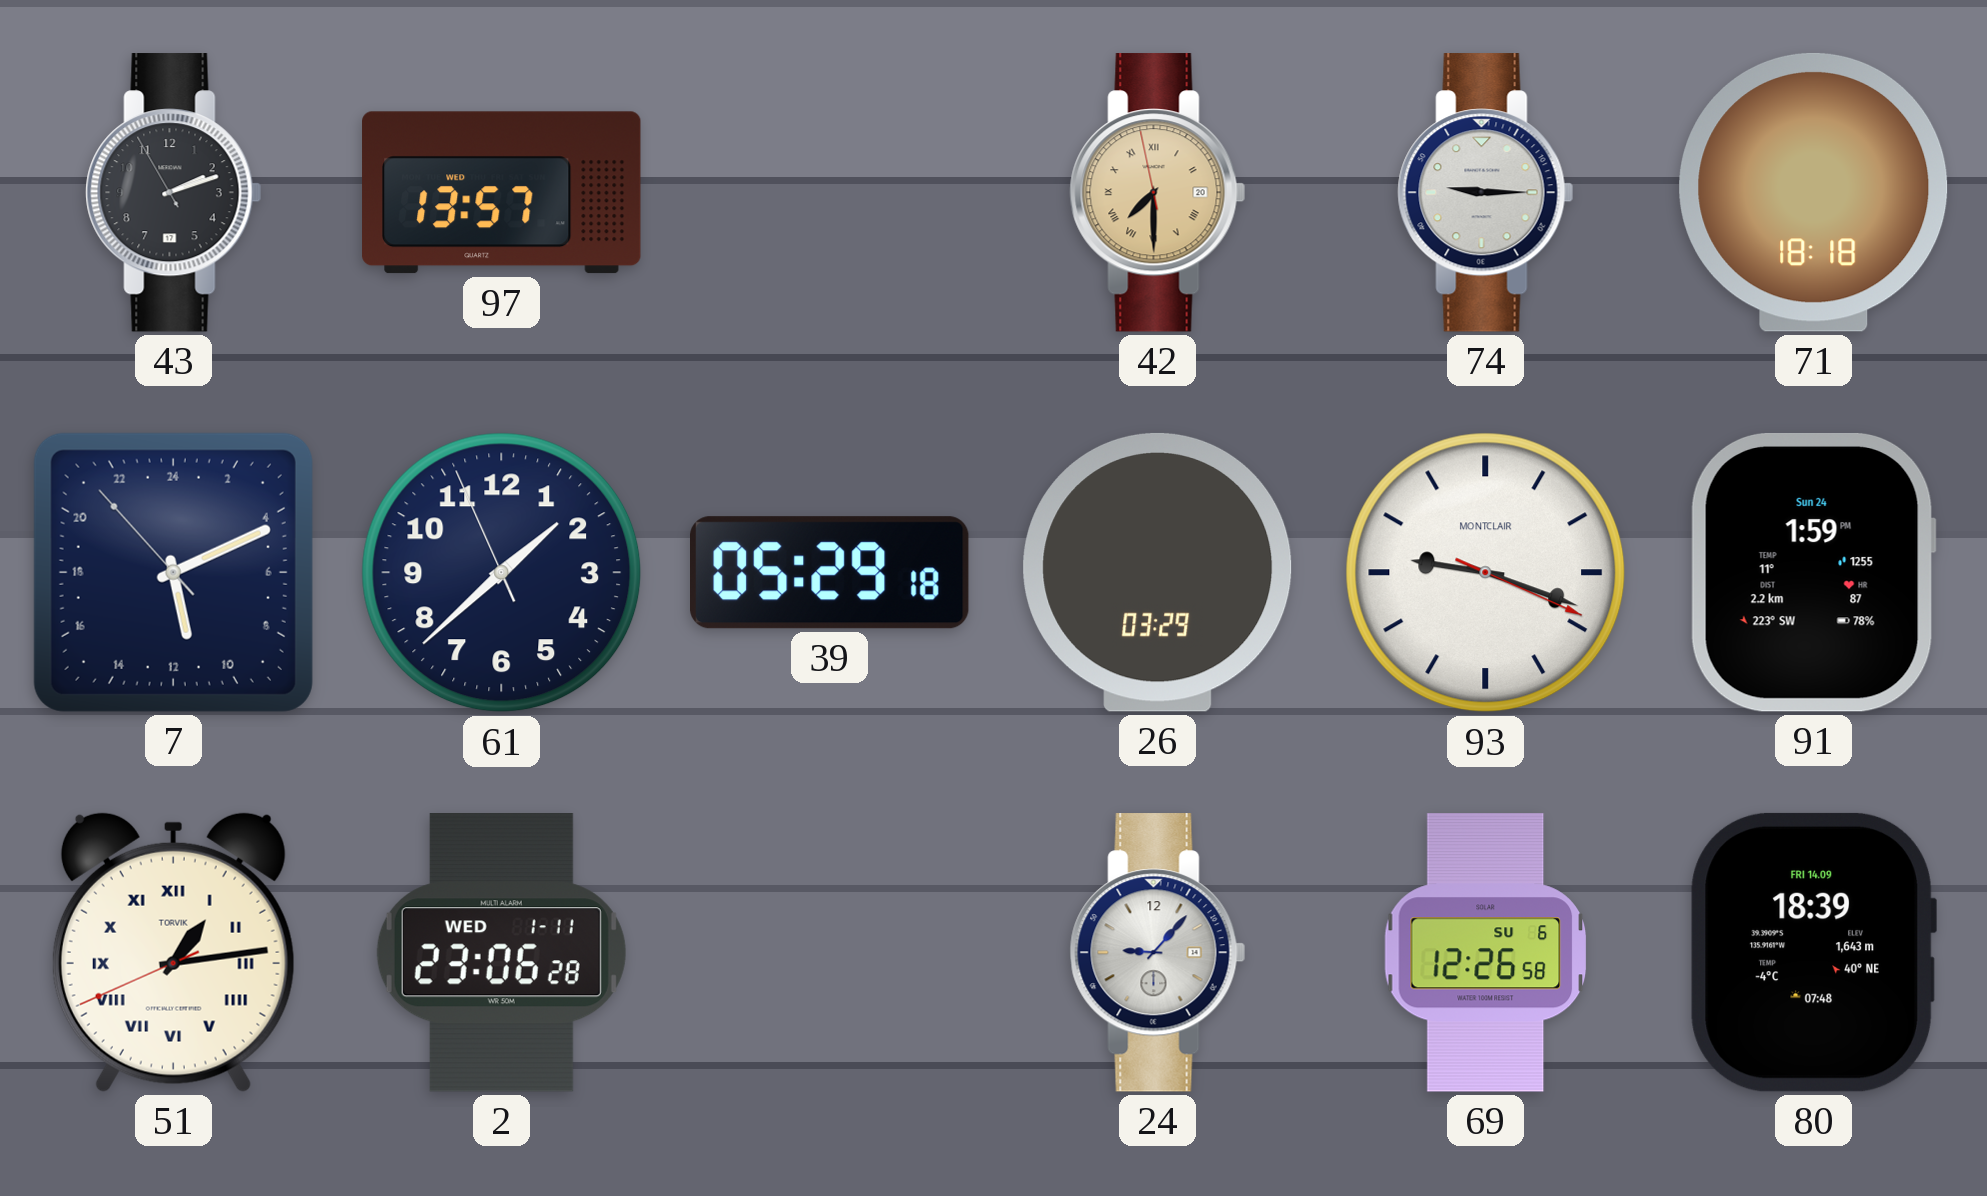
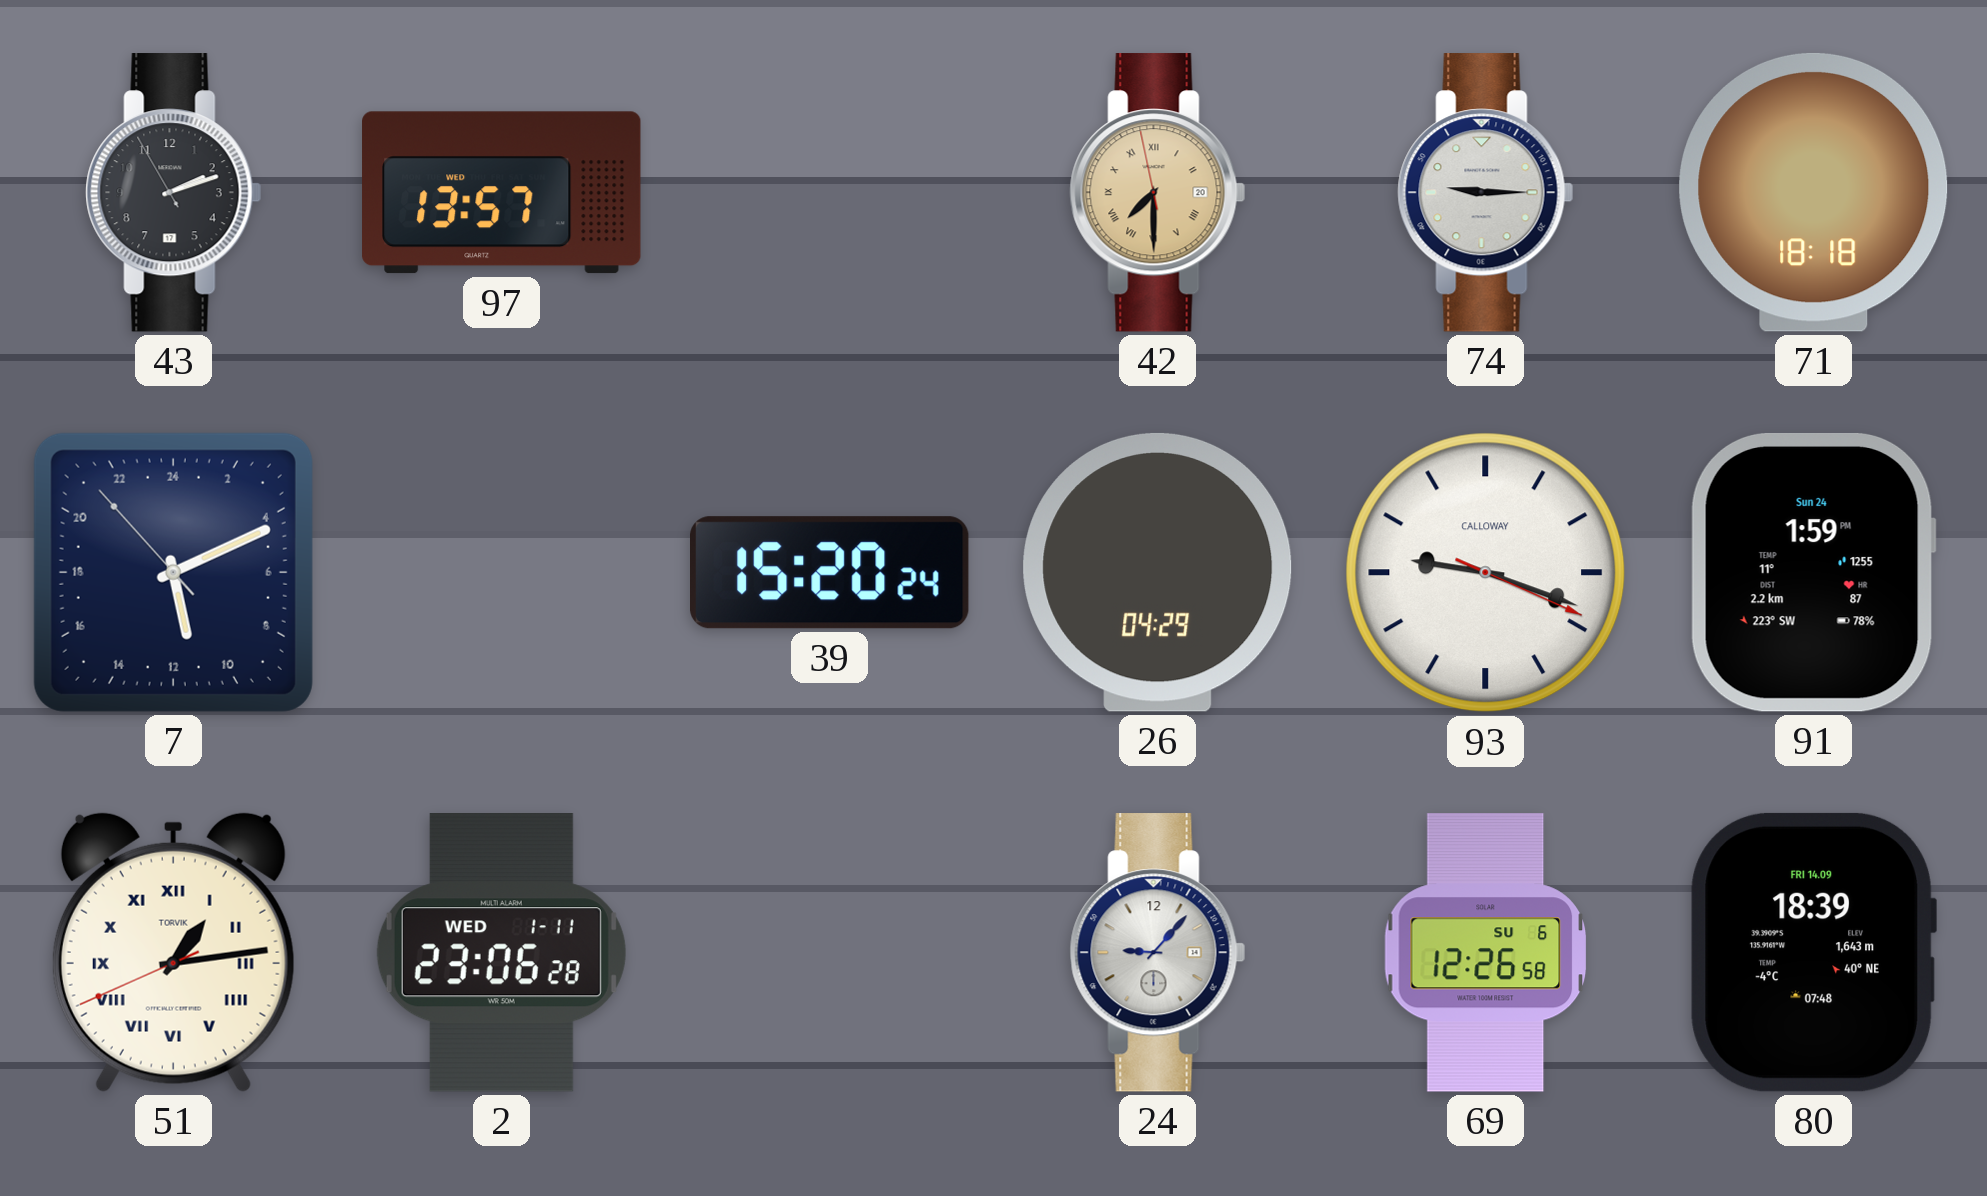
61: 1:37 -> none
39: 05:29 -> 15:20
26: 03:29 -> 04:29
93 brand: MONTCLAIR -> CALLOWAY
